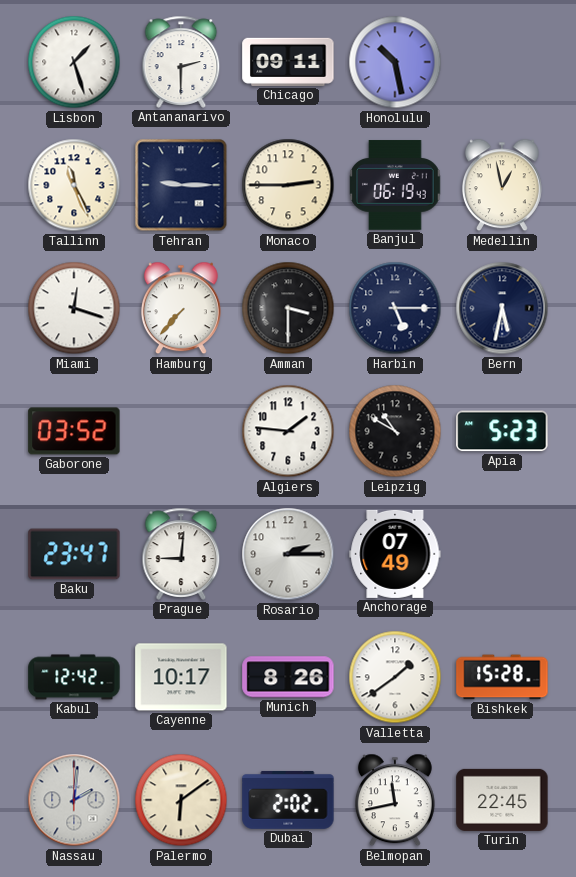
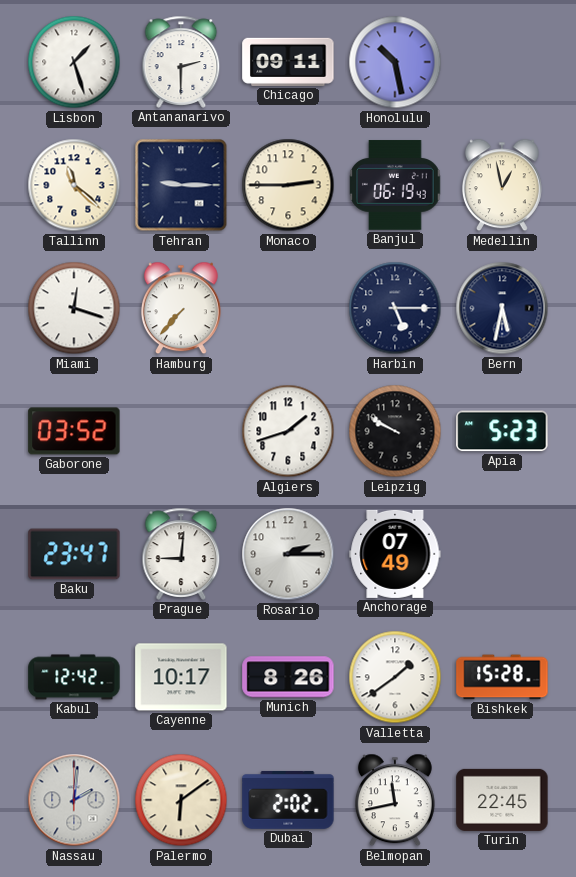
Tallinn: 11:26 -> 11:22
Amman: 3:30 -> none
Algiers: 1:46 -> 1:42
Leipzig: 10:50 -> 9:50
